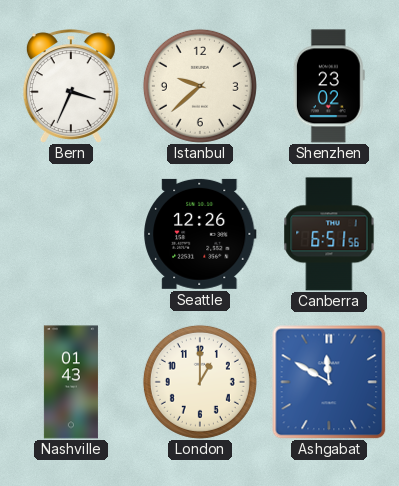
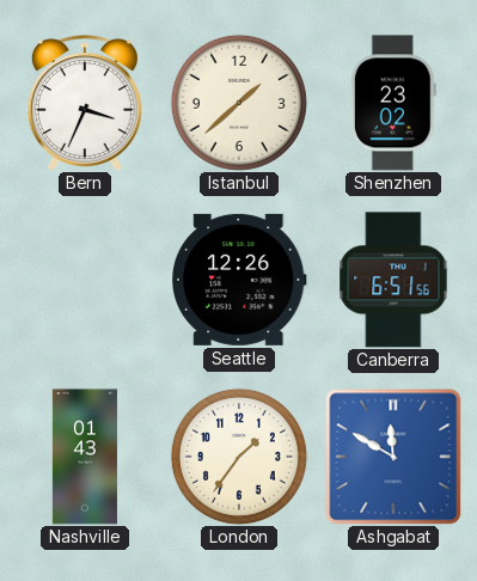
Istanbul: 9:38 -> 1:38
London: 1:00 -> 1:36
